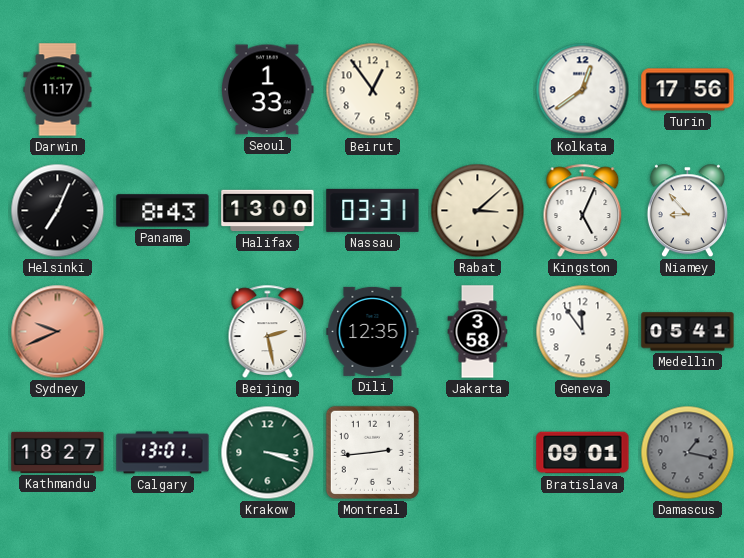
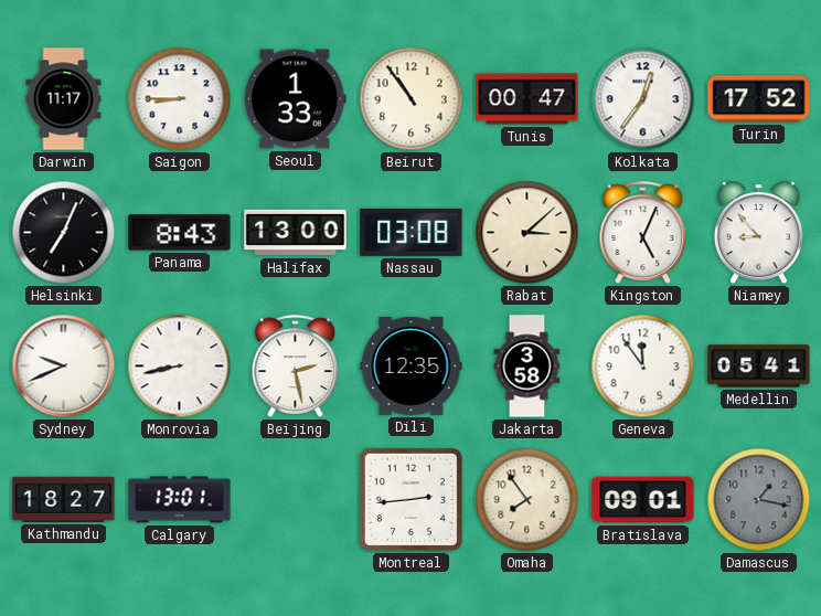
Saigon: none -> 8:45
Beirut: 12:54 -> 10:54
Tunis: none -> 00:47
Kolkata: 12:39 -> 12:36
Turin: 17:56 -> 17:52
Nassau: 03:31 -> 03:08
Sydney dial: salmon -> white
Monrovia: none -> 8:43
Krakow: 3:18 -> none
Omaha: none -> 7:54
